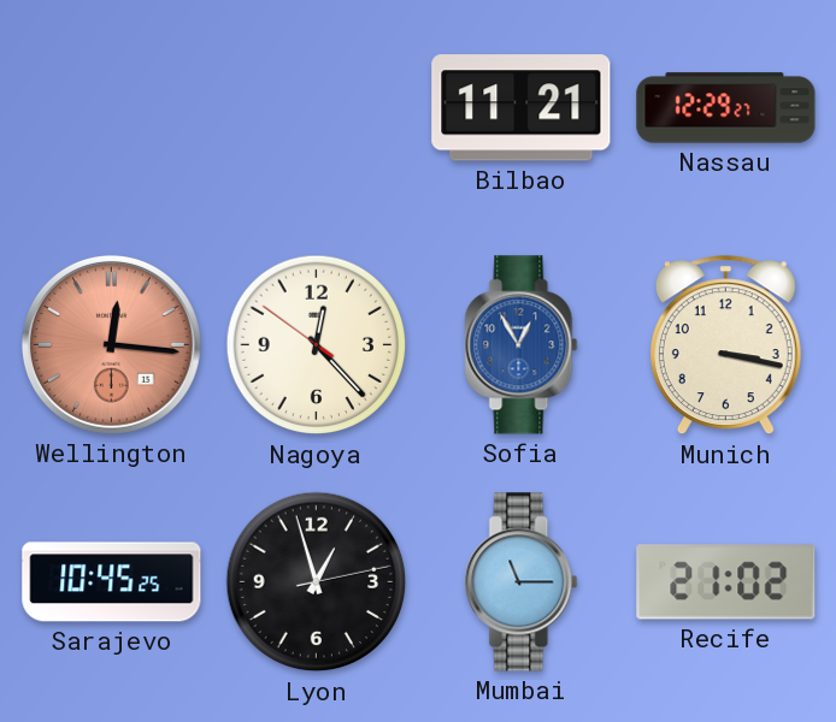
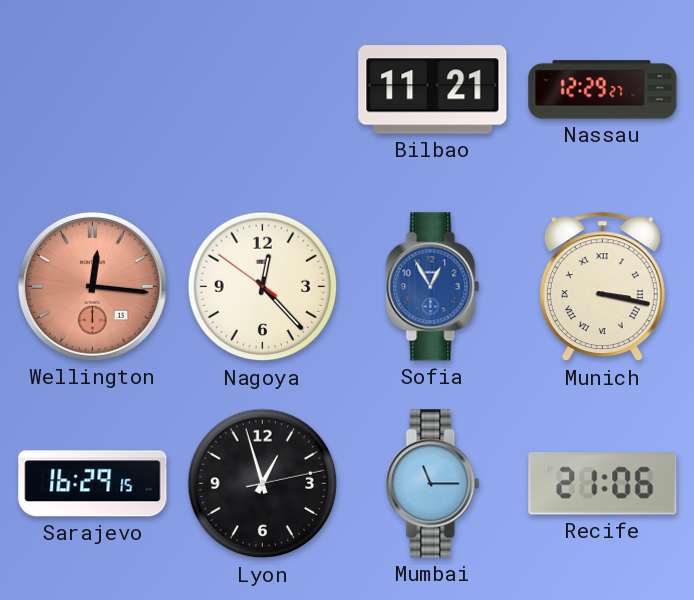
Munich numerals: Arabic -> Roman
Sarajevo: 10:45 -> 16:29
Recife: 21:02 -> 21:06
